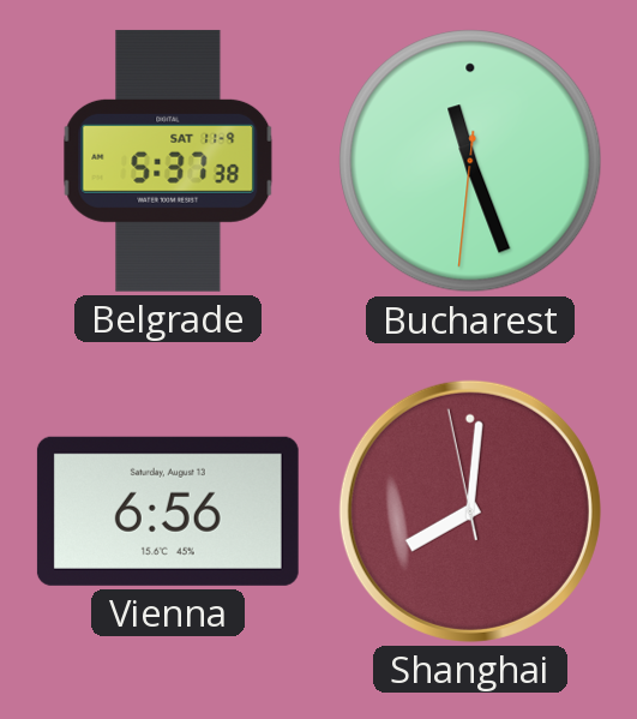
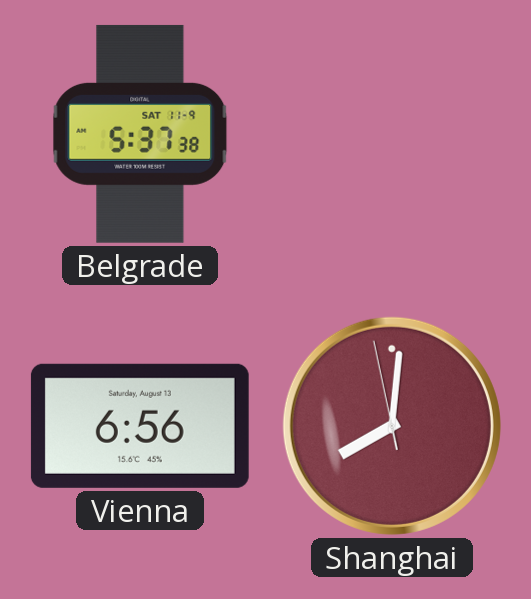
Bucharest: 11:26 -> none
